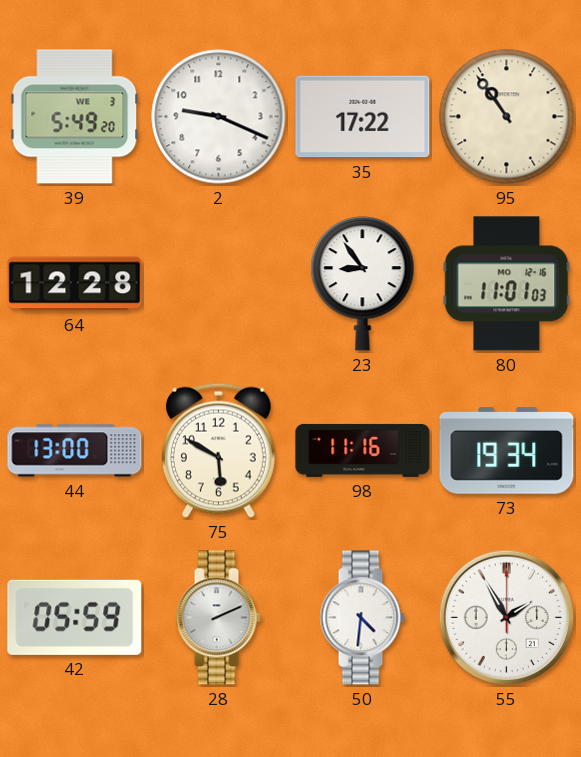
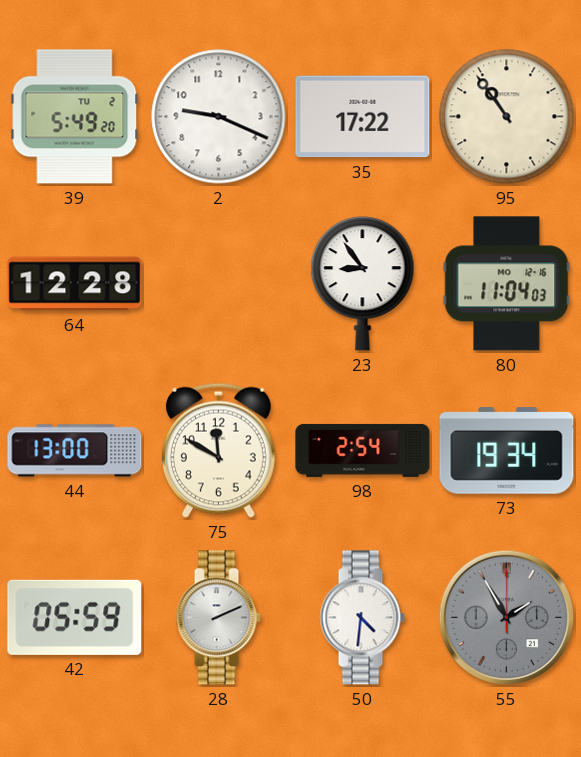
39 date: WE 3 -> TU 2
80: 11:01 -> 11:04
75: 5:50 -> 11:50
98: 11:16 -> 2:54
55 dial: white -> grey
